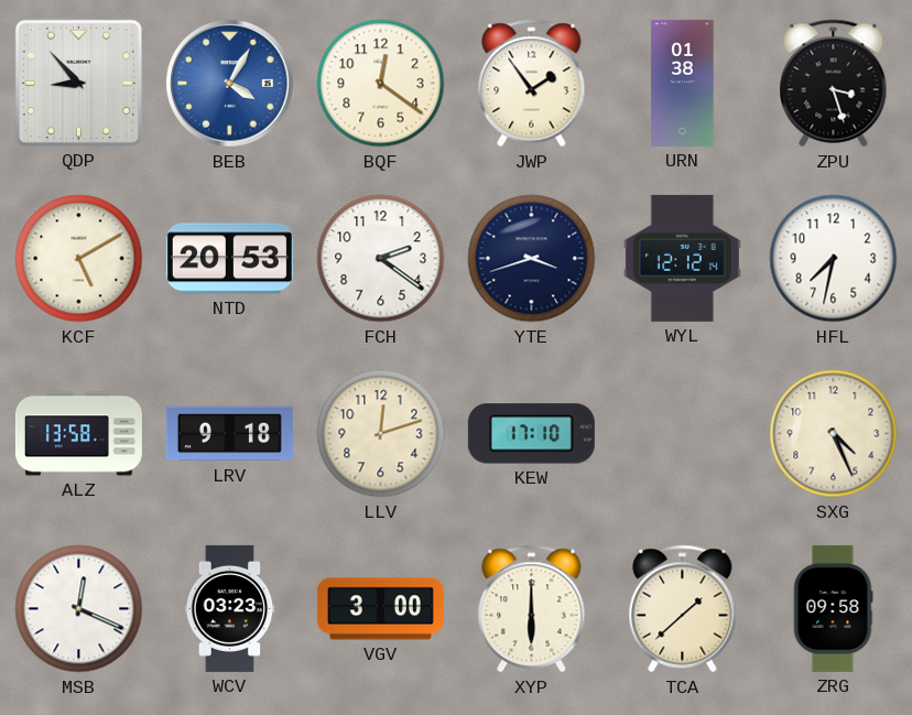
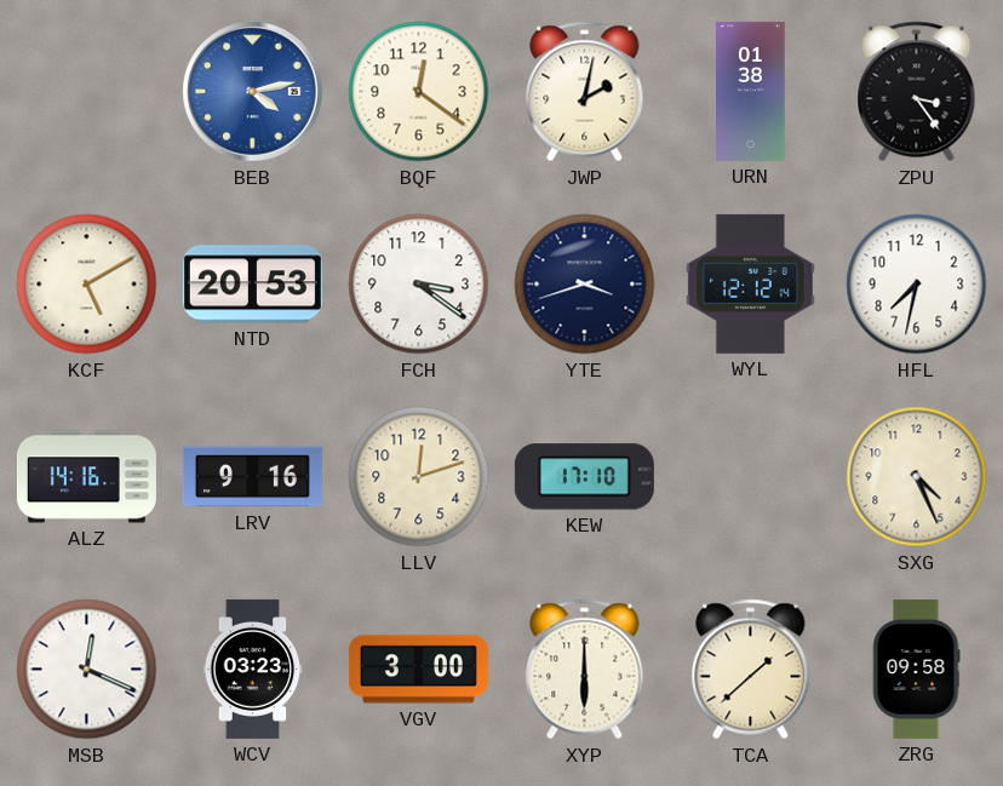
QDP: 8:53 -> none
BEB: 4:05 -> 4:13
JWP: 1:54 -> 2:02
ZPU: 3:27 -> 3:24
FCH: 2:21 -> 3:21
ALZ: 13:58 -> 14:16
LRV: 9:18 -> 9:16
